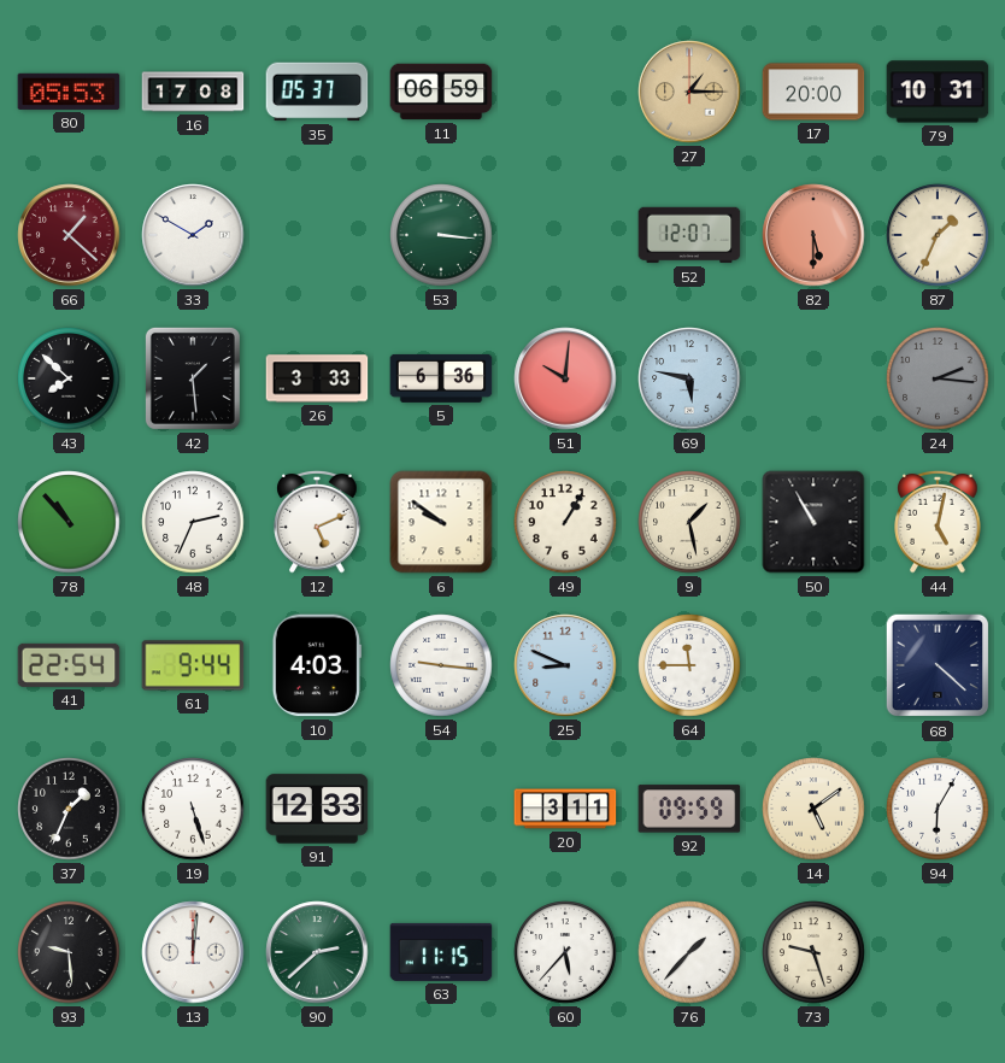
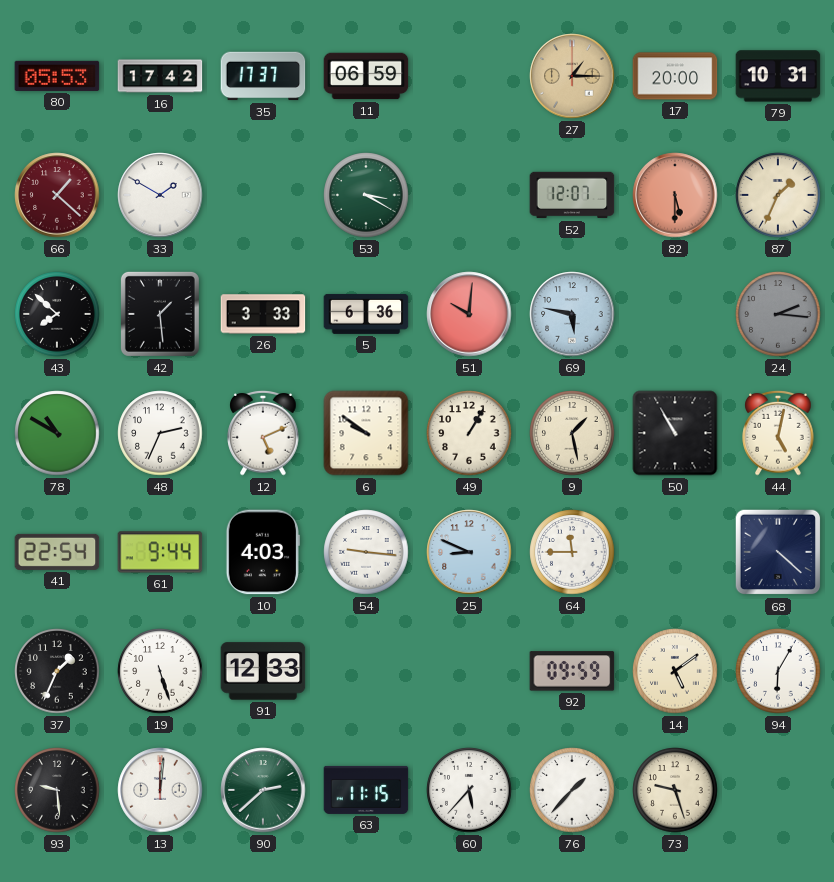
16: 17:08 -> 17:42
35: 05:37 -> 17:37
53: 3:16 -> 3:20
78: 10:53 -> 10:50
20: 3:11 -> none
